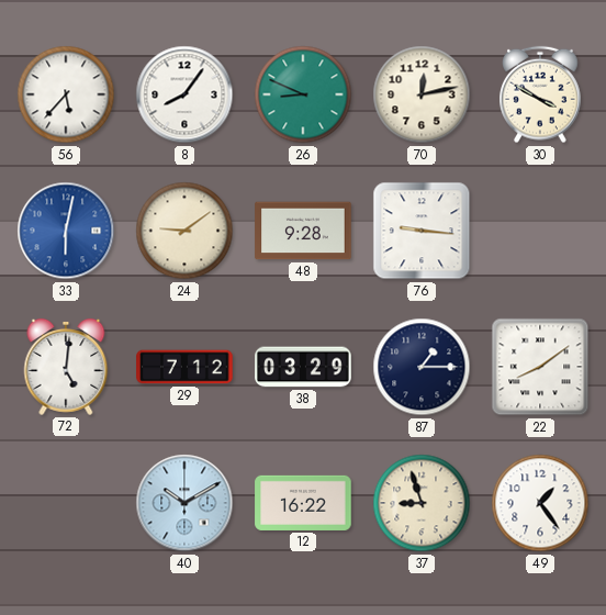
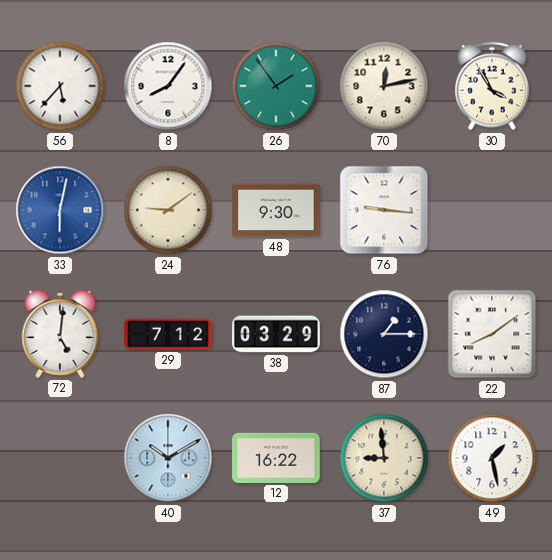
26: 8:49 -> 1:54
30: 3:50 -> 3:55
48: 9:28 -> 9:30
37: 8:57 -> 8:59
49: 1:24 -> 1:28
